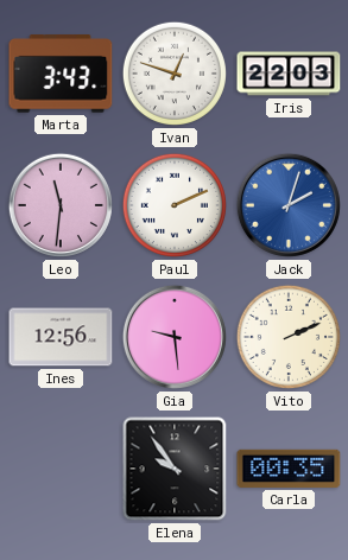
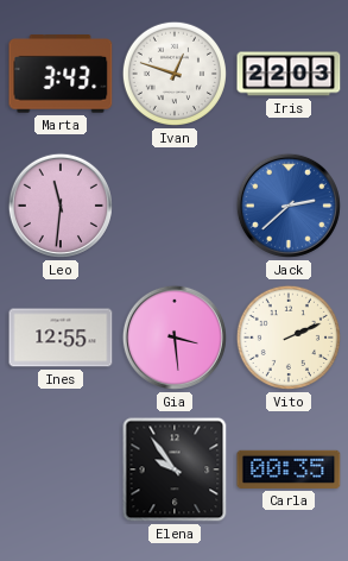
Paul: 2:11 -> none
Jack: 2:03 -> 2:38
Ines: 12:56 -> 12:55
Gia: 9:29 -> 3:29
